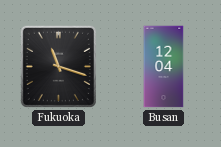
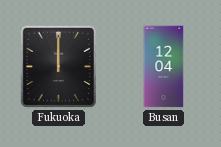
Fukuoka: 11:18 -> 12:00
